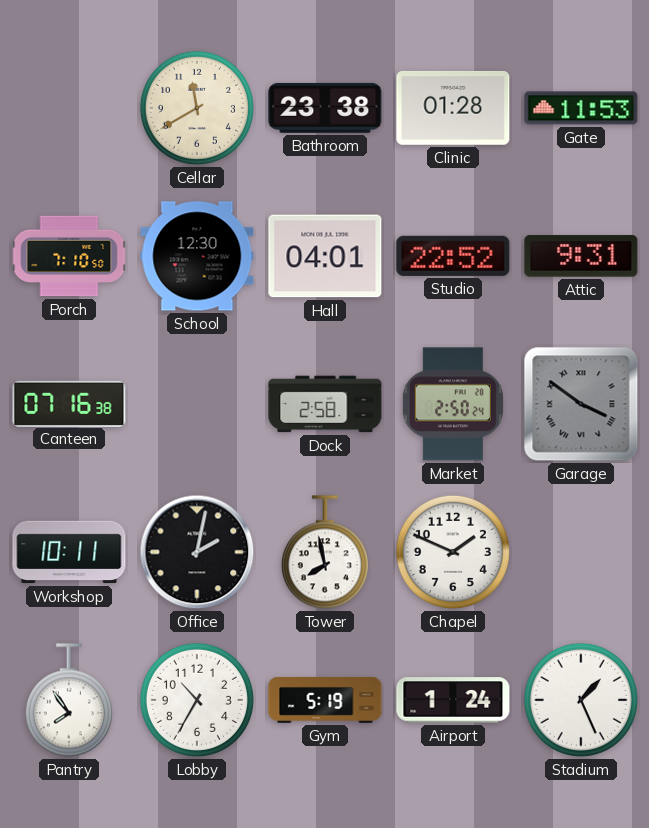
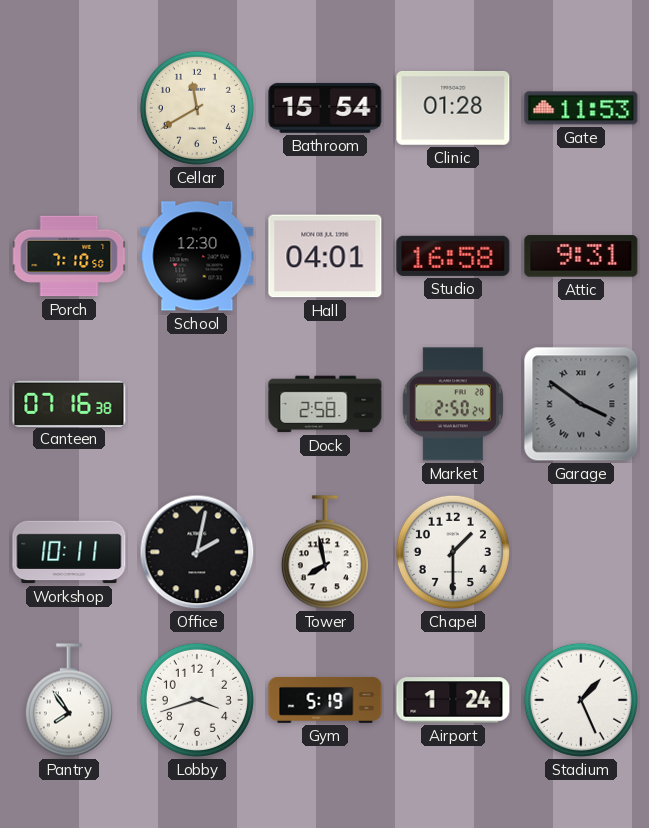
Bathroom: 23:38 -> 15:54
Studio: 22:52 -> 16:58
Chapel: 1:49 -> 1:30
Lobby: 10:35 -> 3:42
